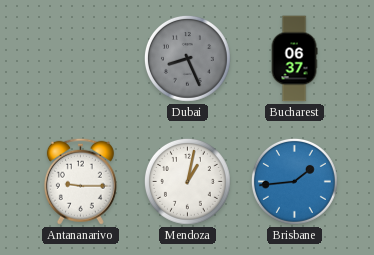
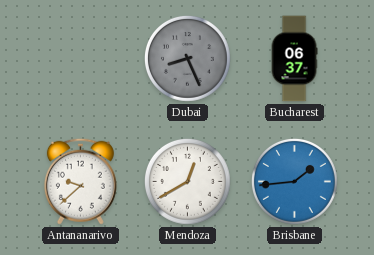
Antananarivo: 9:15 -> 9:38
Mendoza: 1:02 -> 12:40
